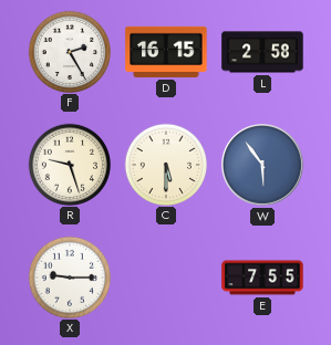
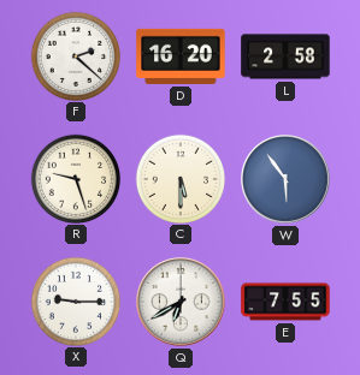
F: 2:25 -> 2:22
D: 16:15 -> 16:20
Q: none -> 6:40
